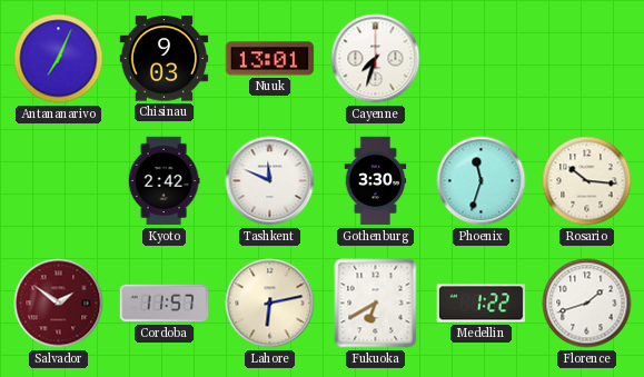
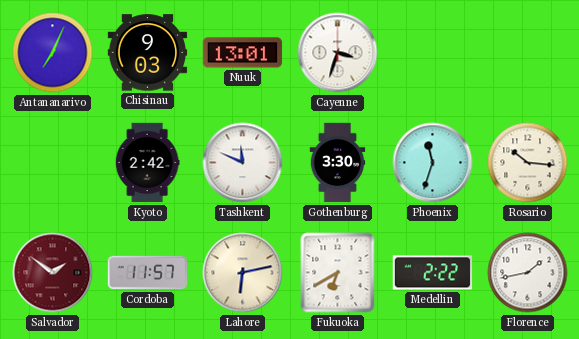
Cayenne: 7:33 -> 3:33
Medellin: 1:22 -> 2:22
Florence: 1:42 -> 1:43
